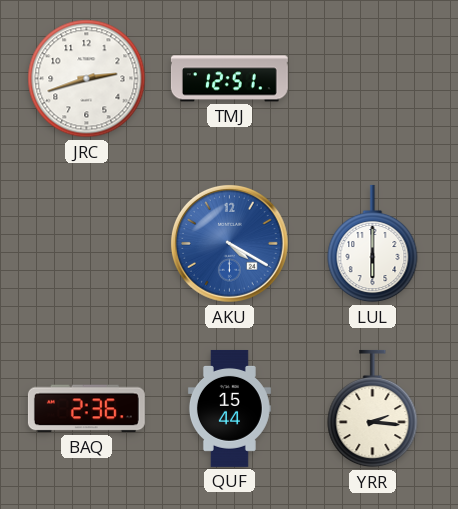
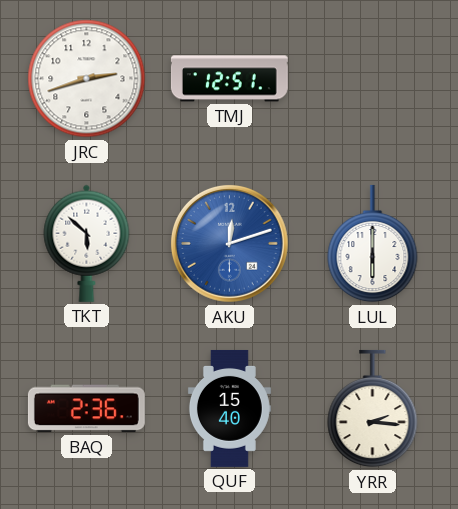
TKT: none -> 5:52
AKU: 4:20 -> 12:12
QUF: 15:44 -> 15:40
